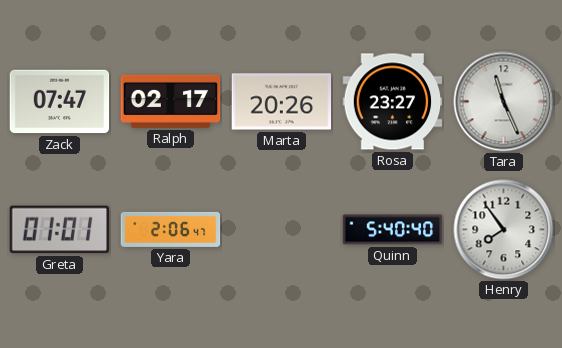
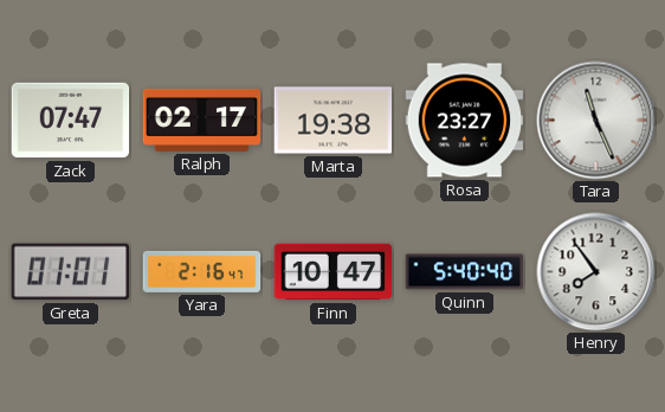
Marta: 20:26 -> 19:38
Yara: 2:06 -> 2:16
Finn: none -> 10:47
